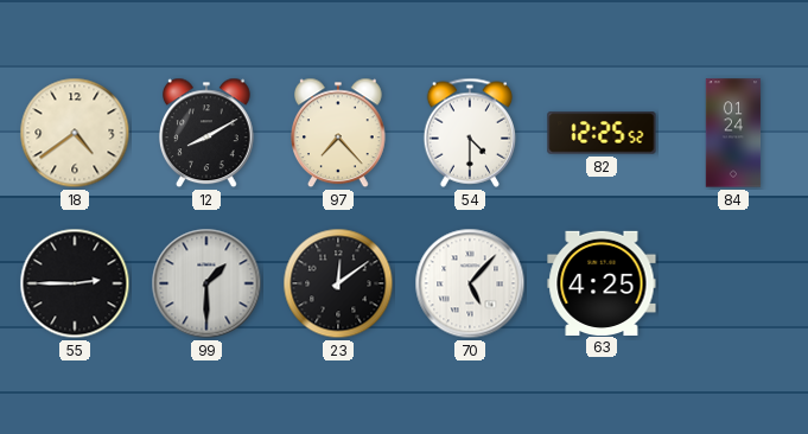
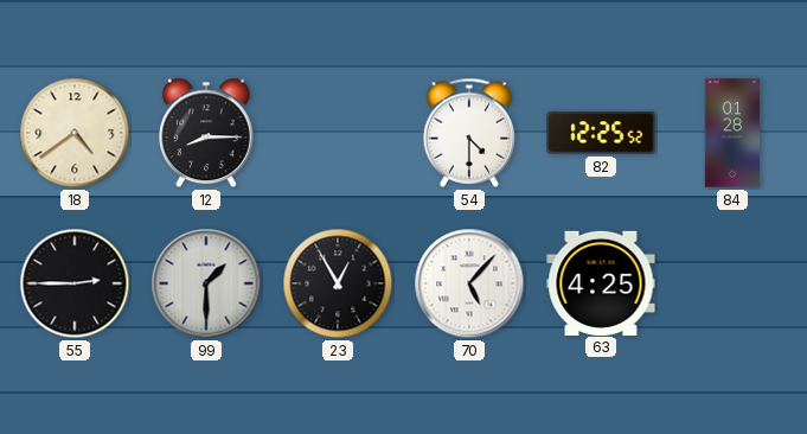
12: 8:10 -> 8:15
97: 7:23 -> none
84: 01:24 -> 01:28
23: 12:09 -> 12:55
